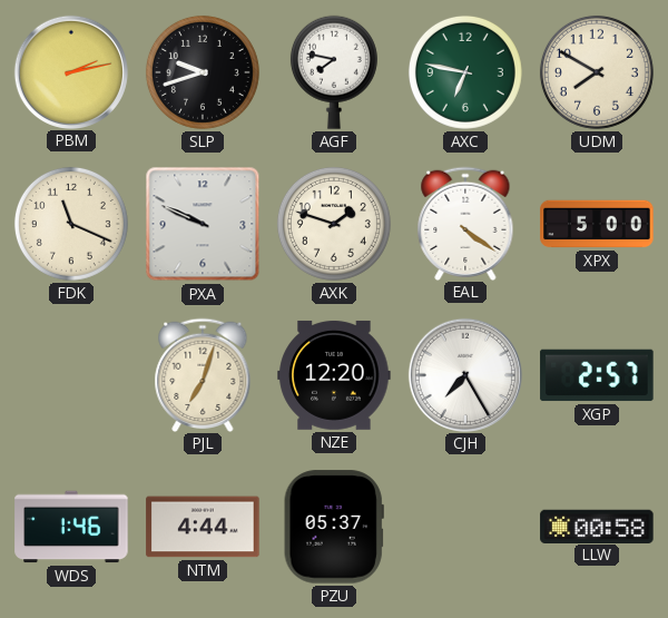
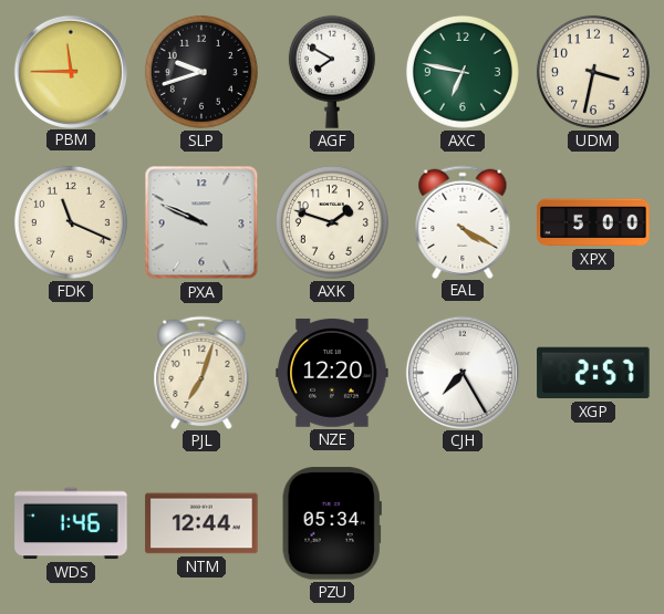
PBM: 2:13 -> 11:45
AGF: 7:47 -> 7:50
UDM: 7:50 -> 3:32
EAL: 4:21 -> 4:20
NTM: 4:44 -> 12:44
PZU: 05:37 -> 05:34
LLW: 00:58 -> none
